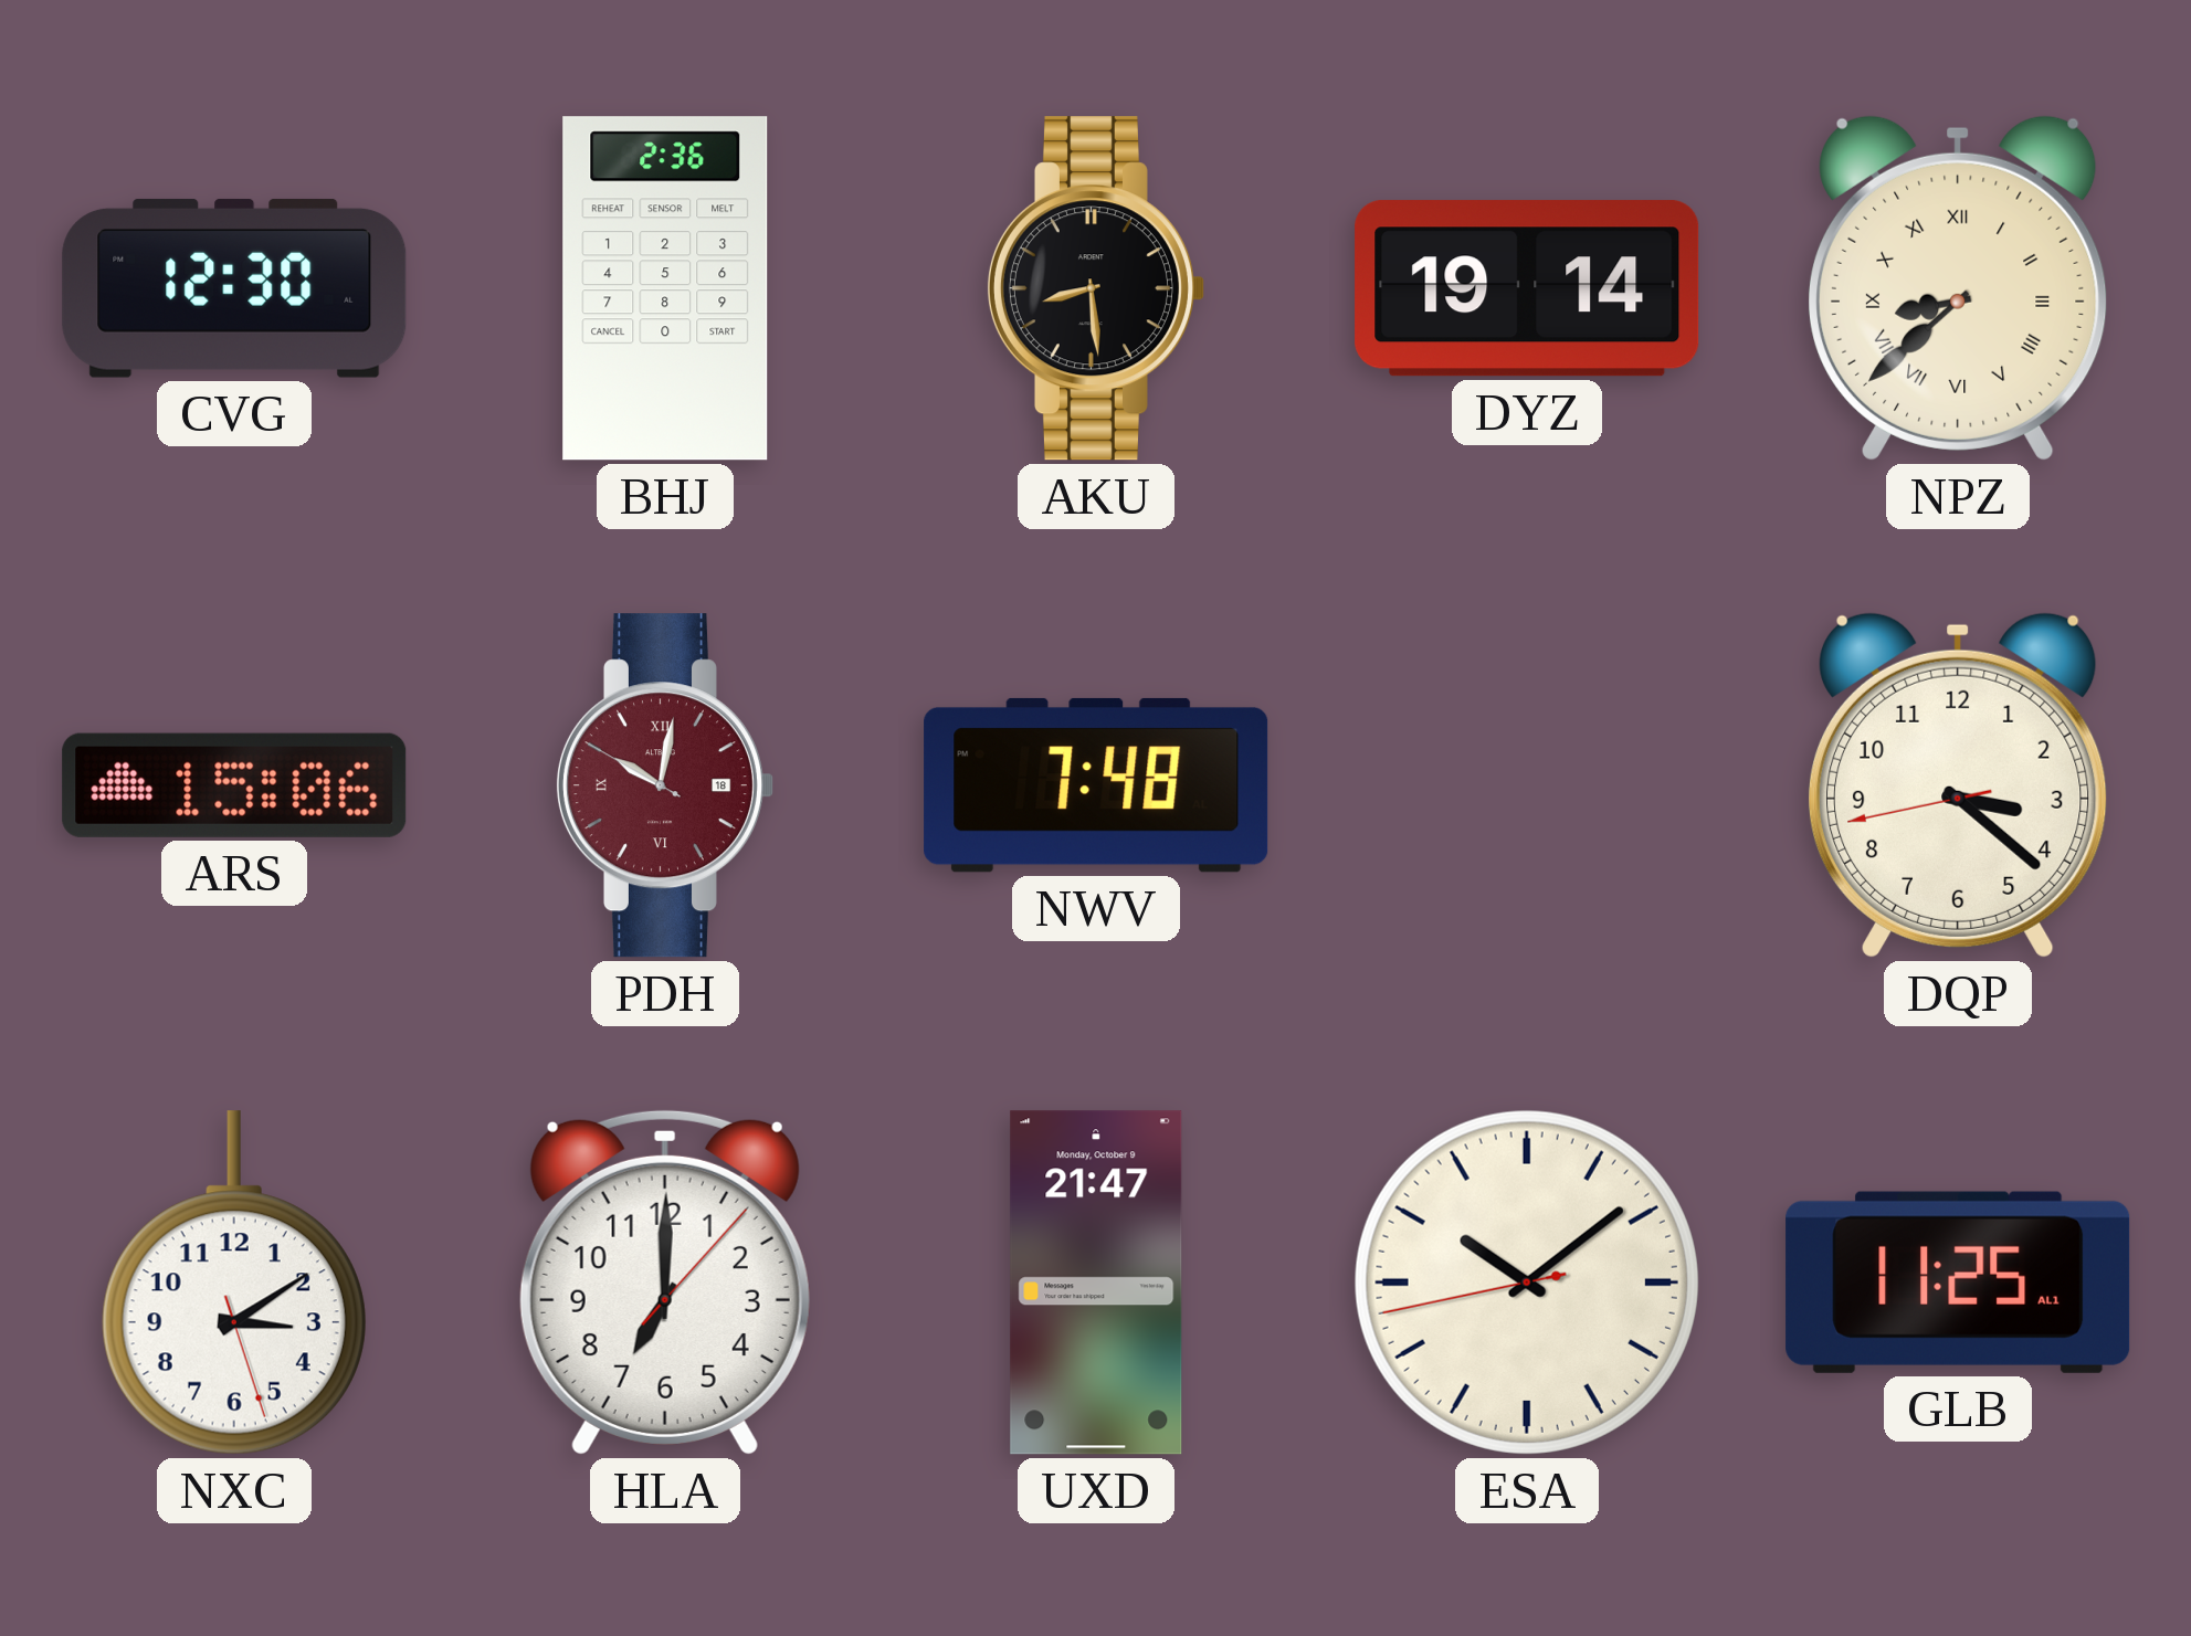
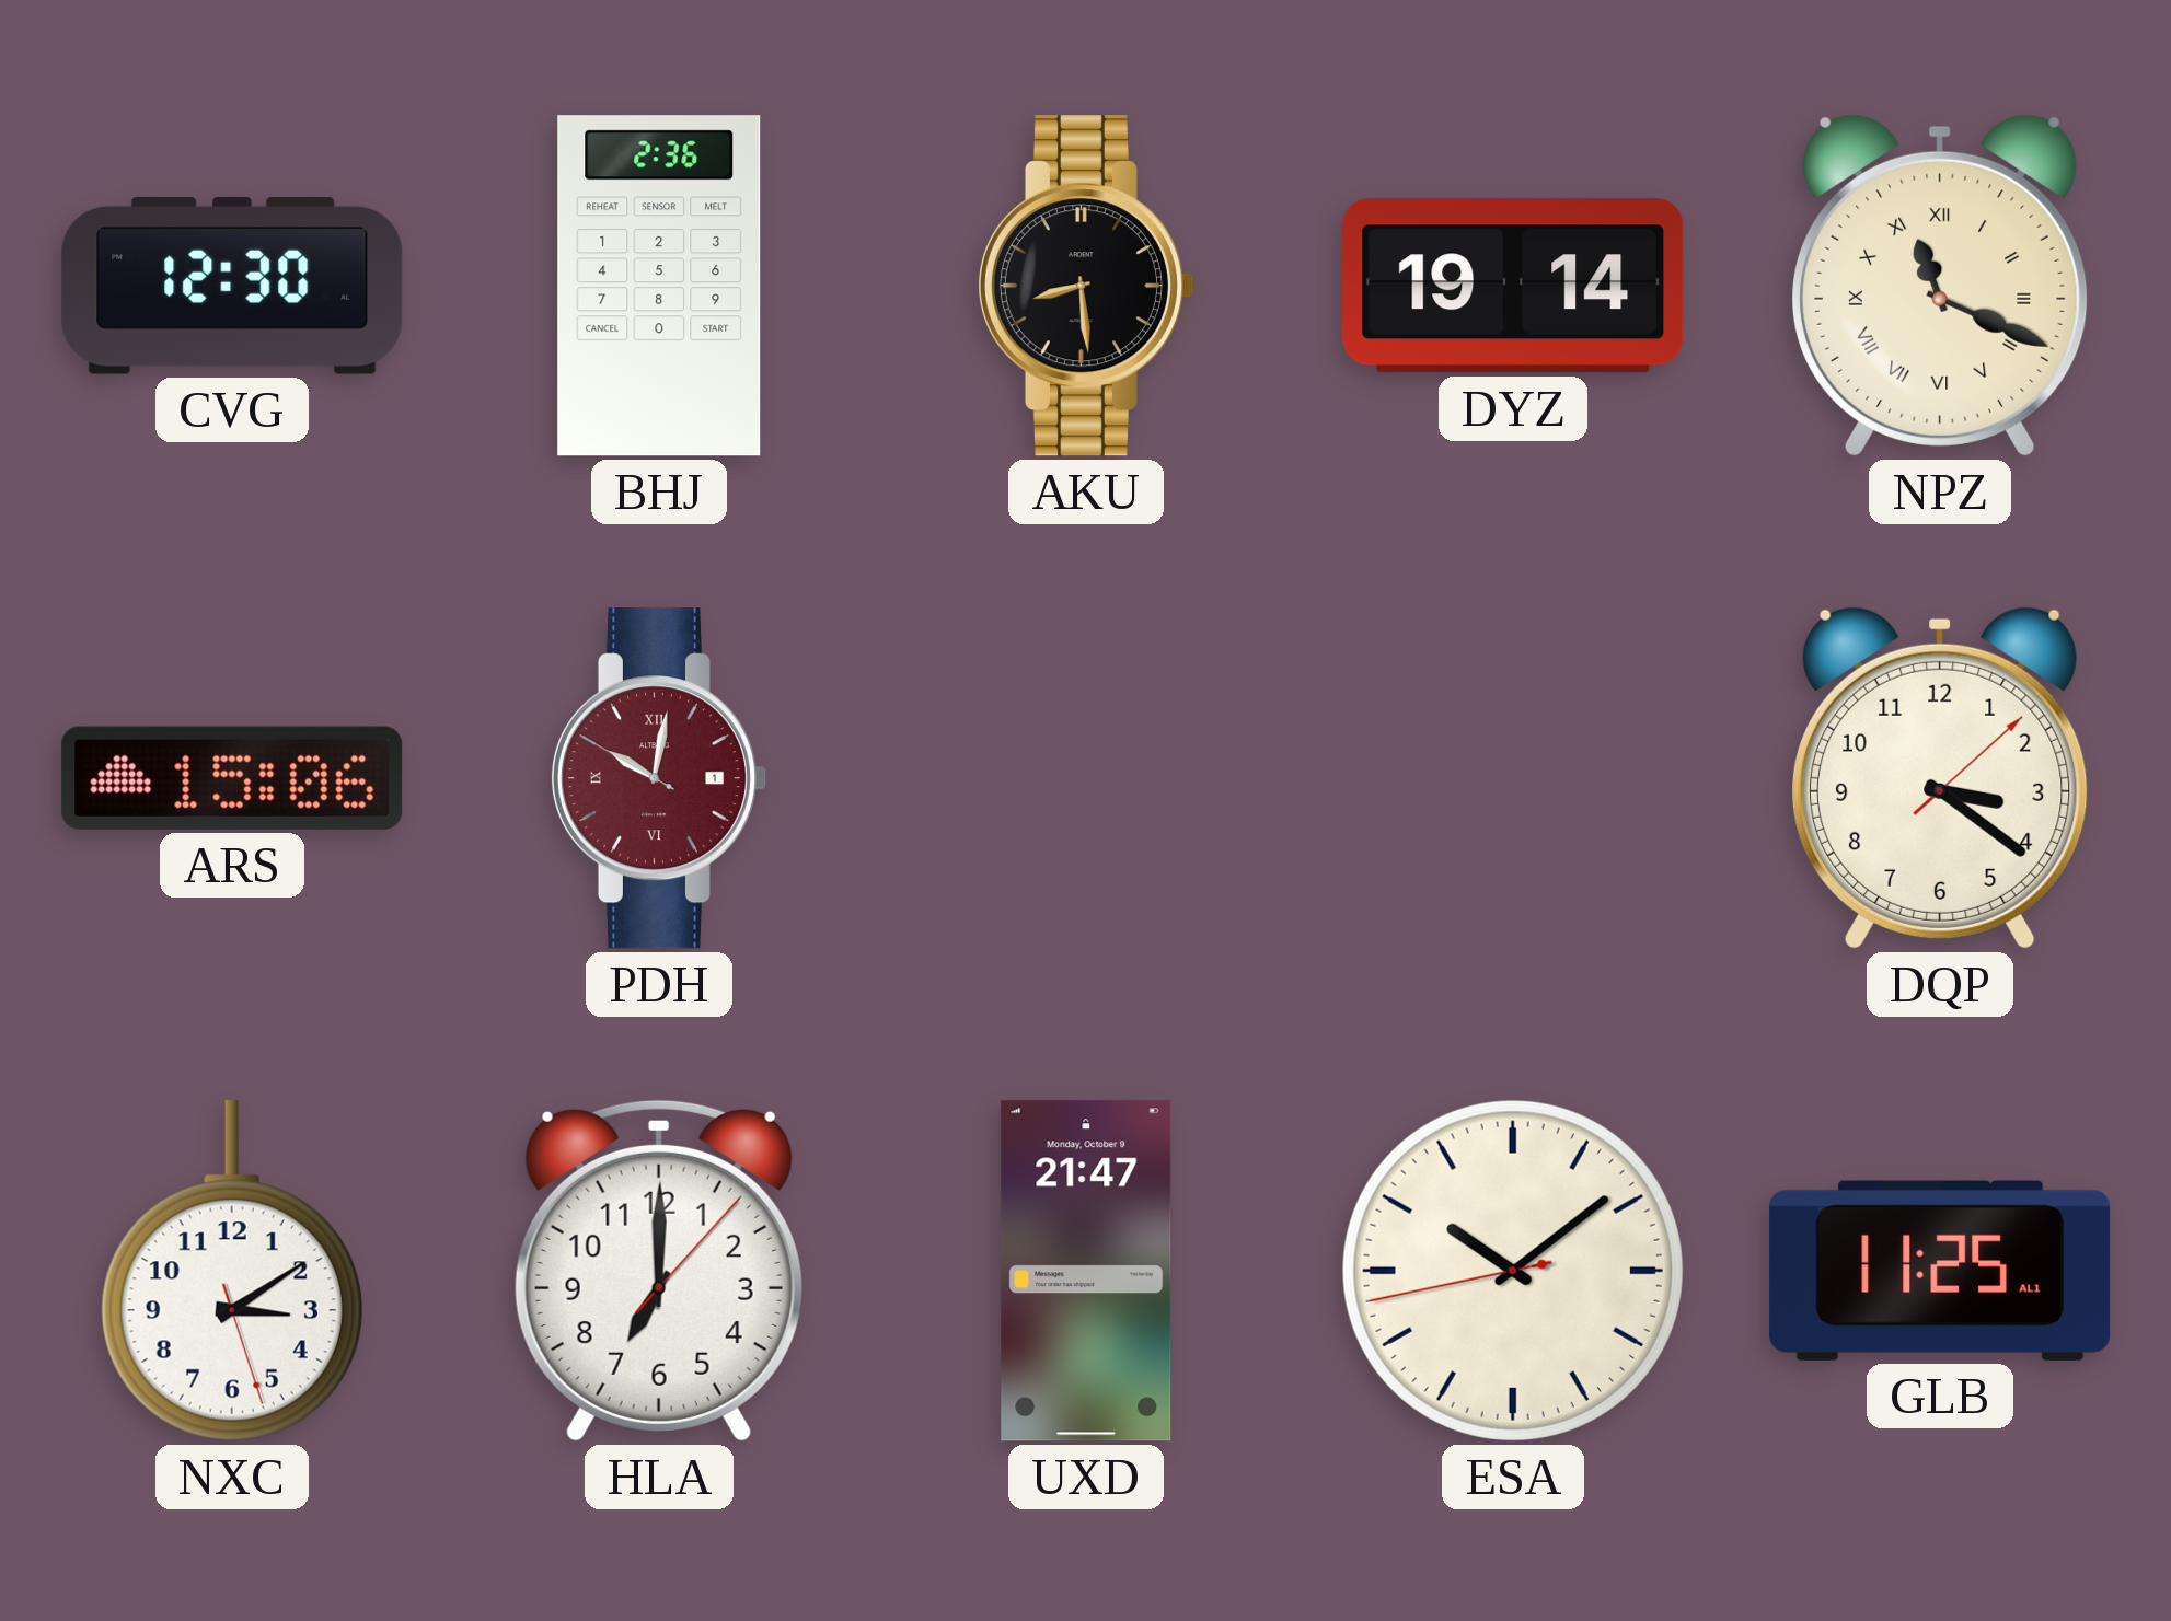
NPZ: 8:38 -> 11:19
PDH date: 18 -> 1
NWV: 7:48 -> none
DQP: 3:21:43 -> 3:21:08
